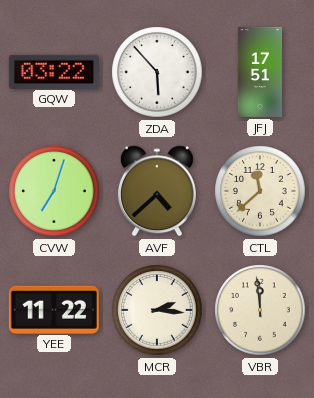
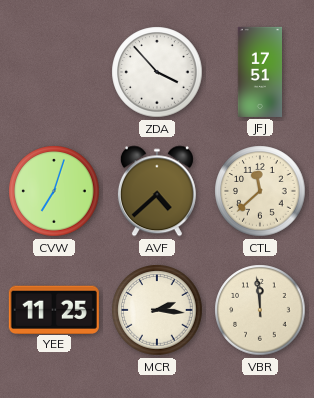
GQW: 03:22 -> none
ZDA: 5:53 -> 3:53
YEE: 11:22 -> 11:25
